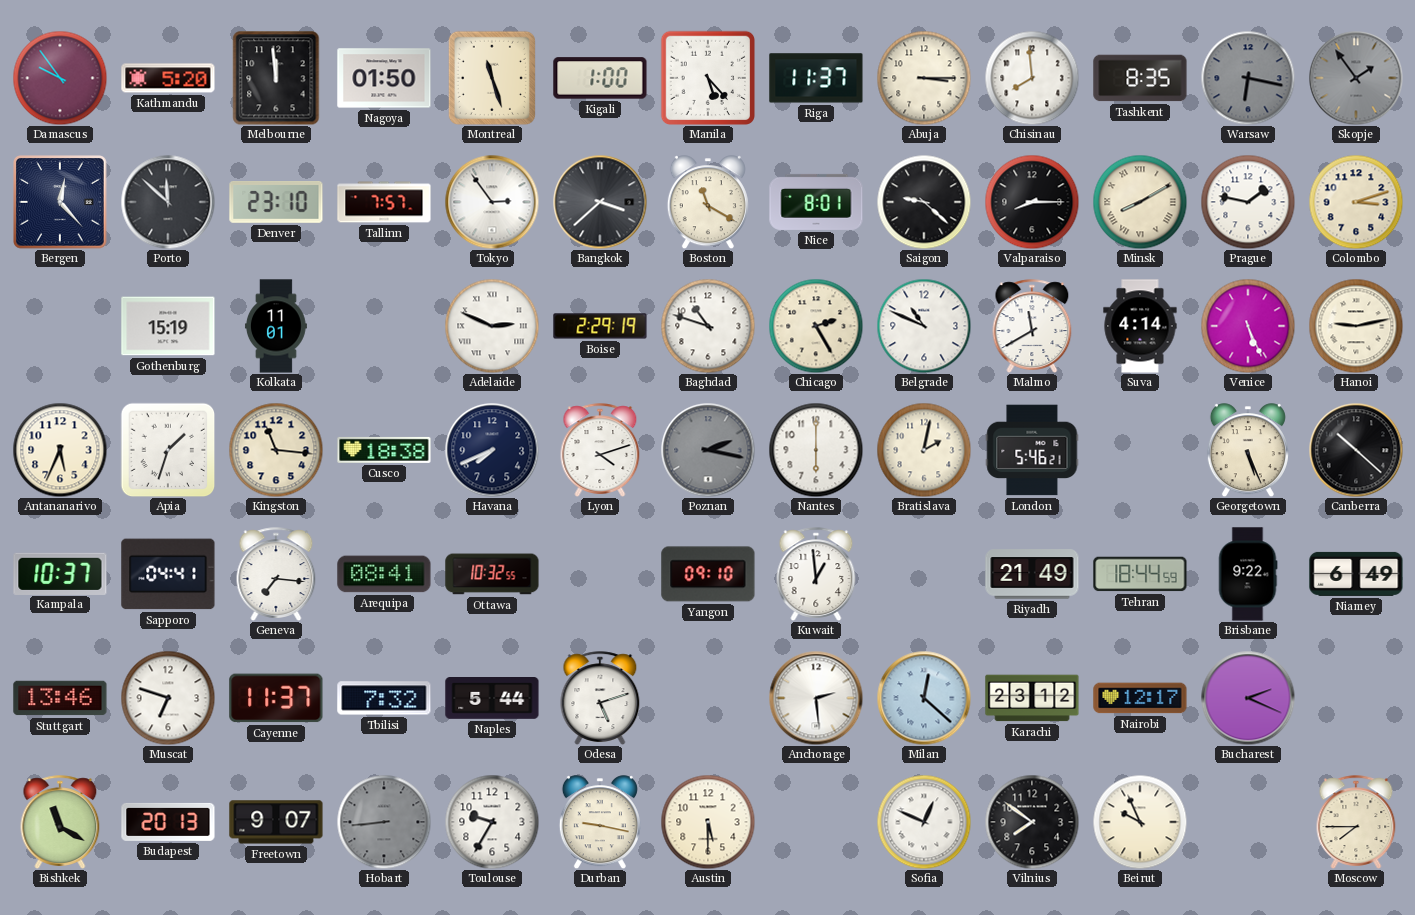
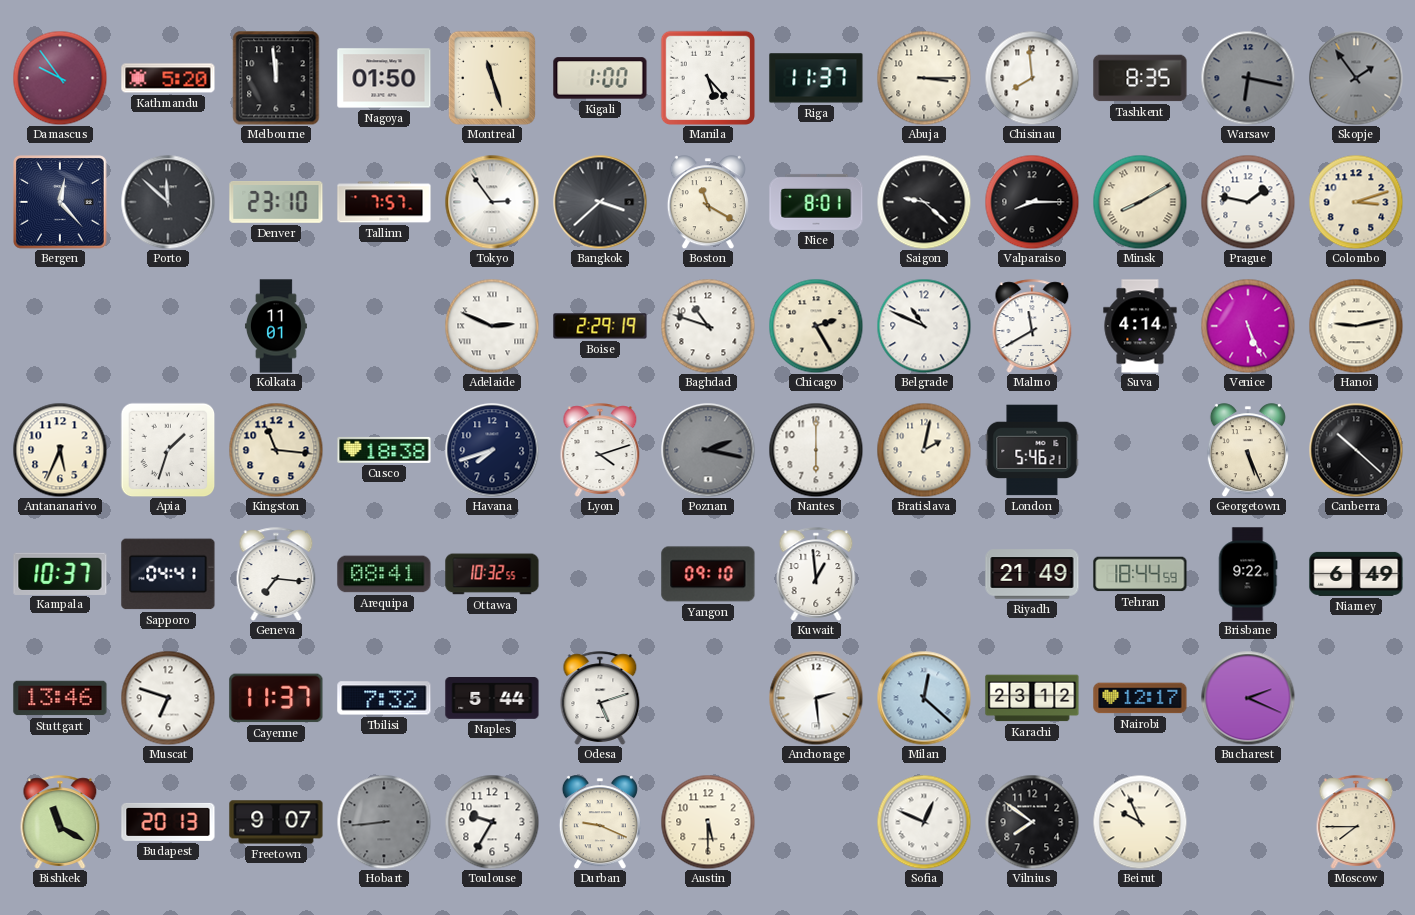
Gothenburg: 15:19 -> none
Havana: 7:41 -> 7:42
Durban: 9:17 -> 9:19
